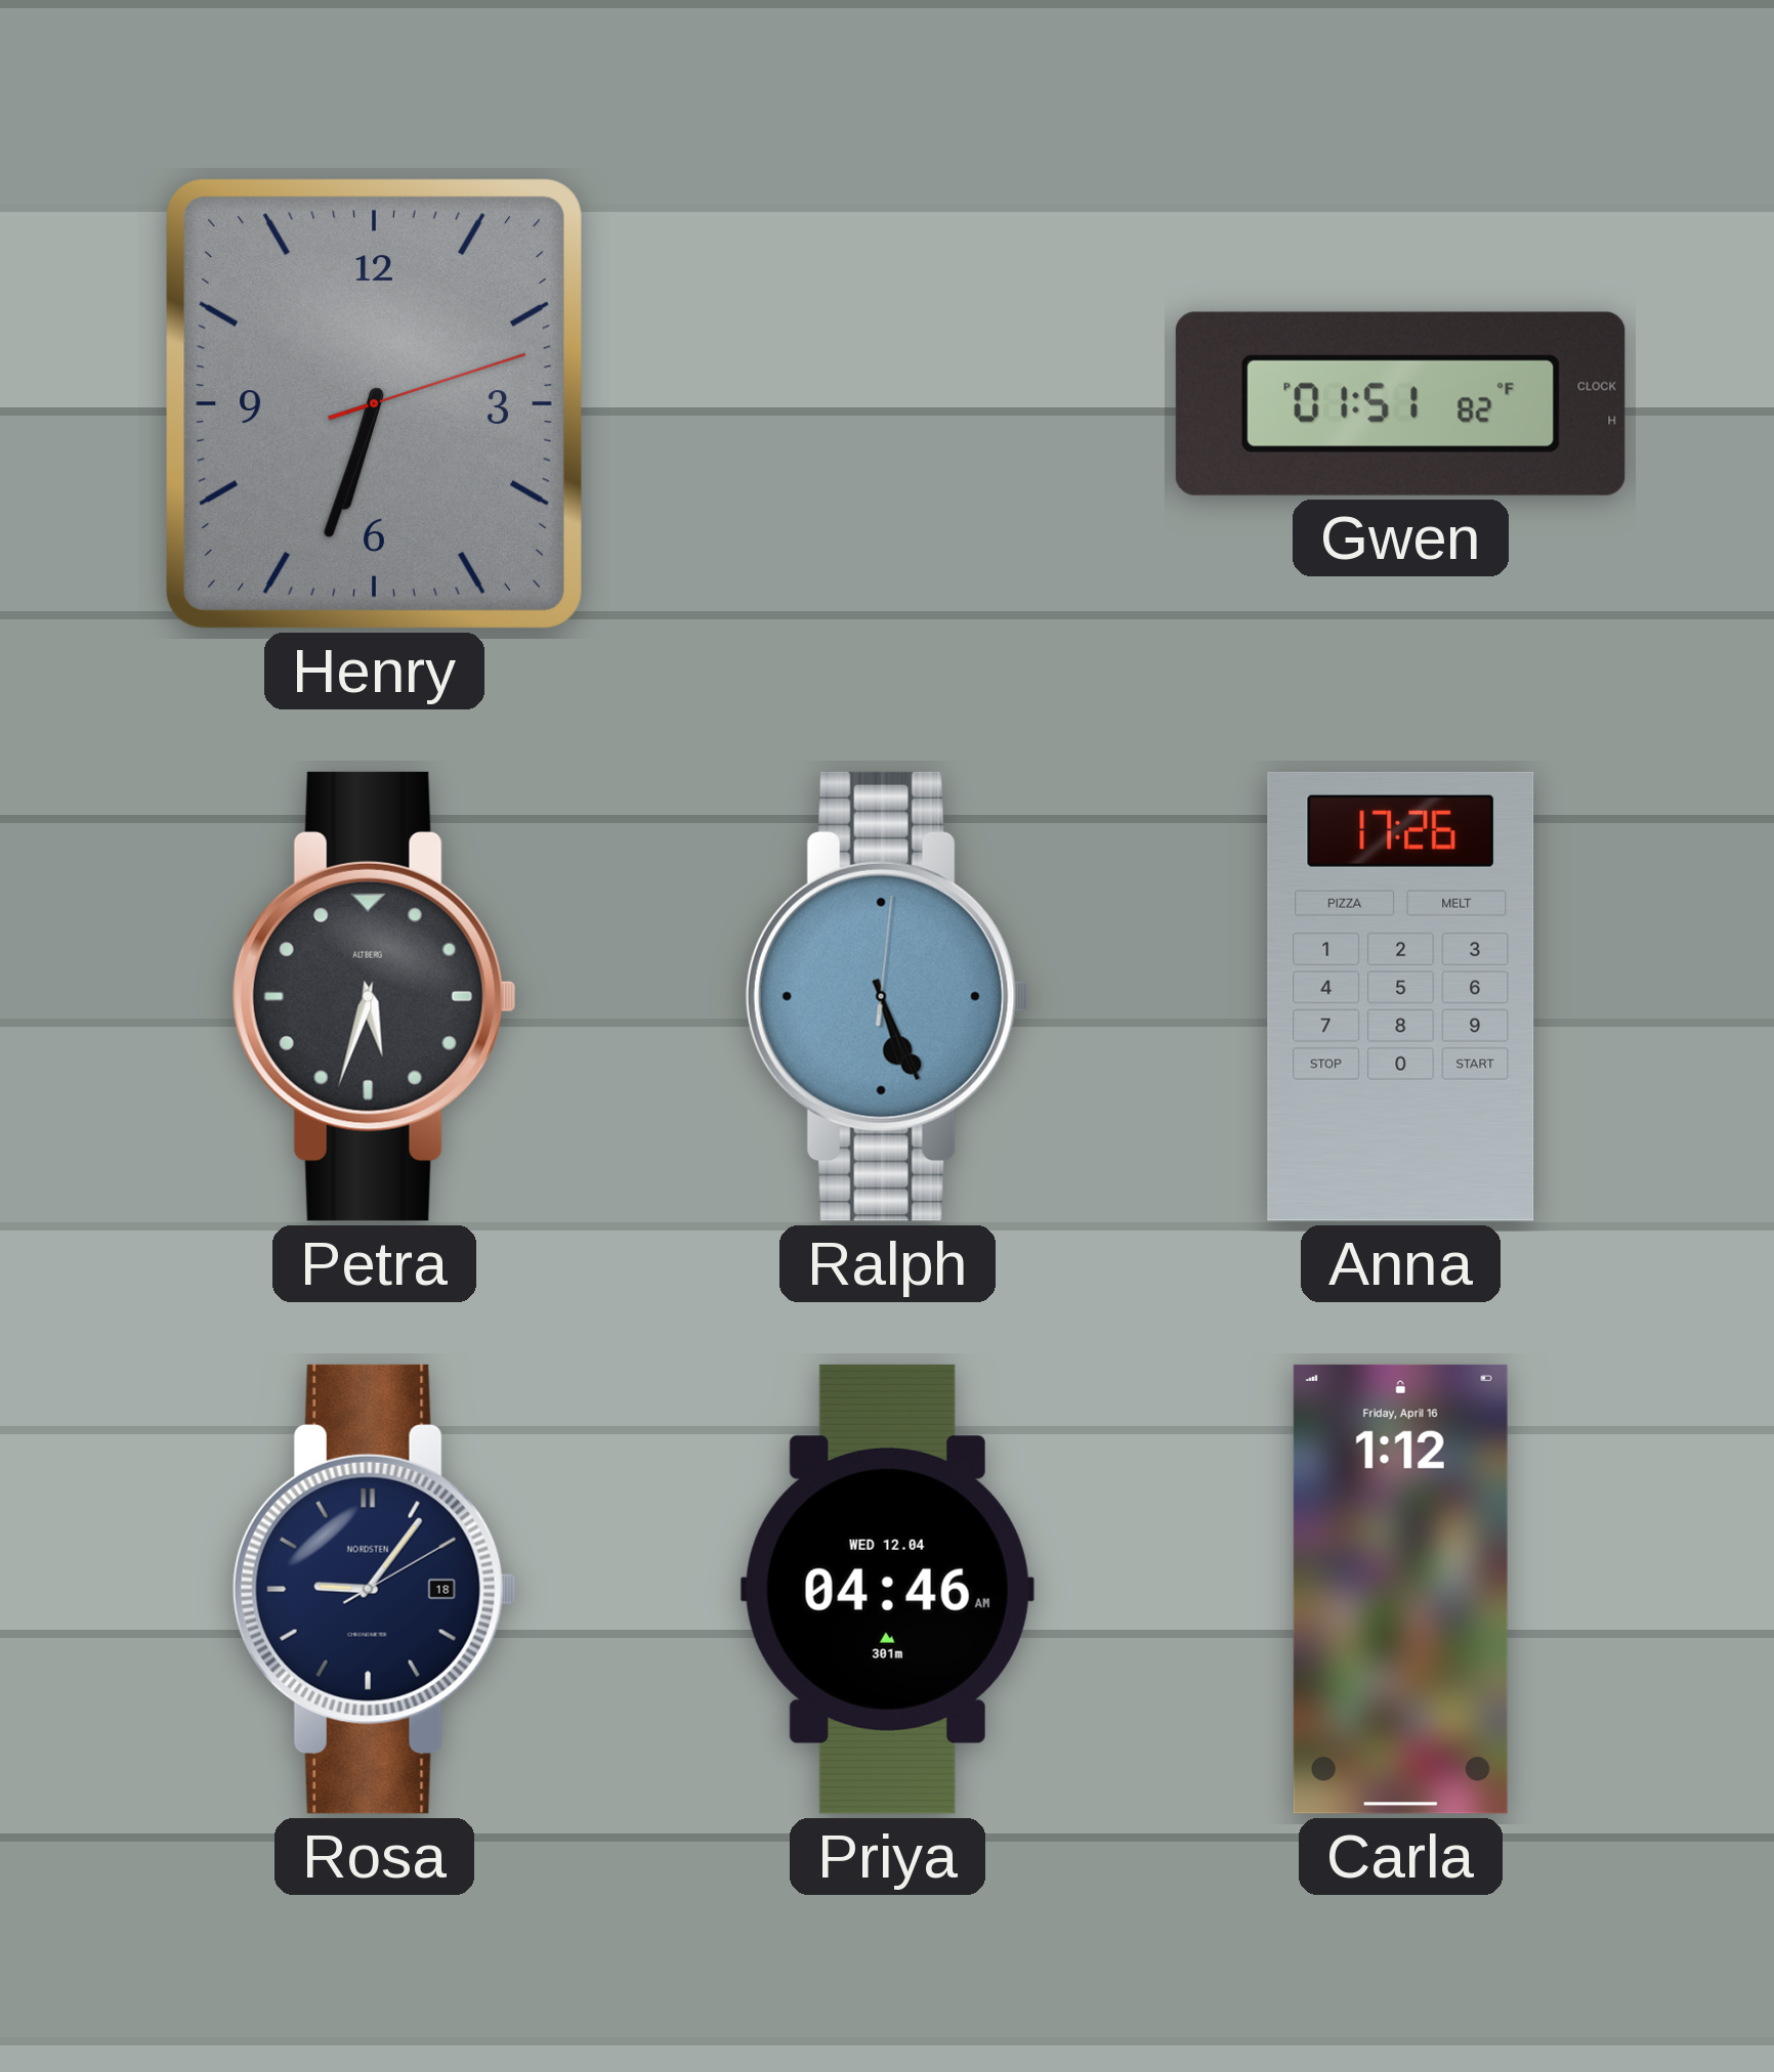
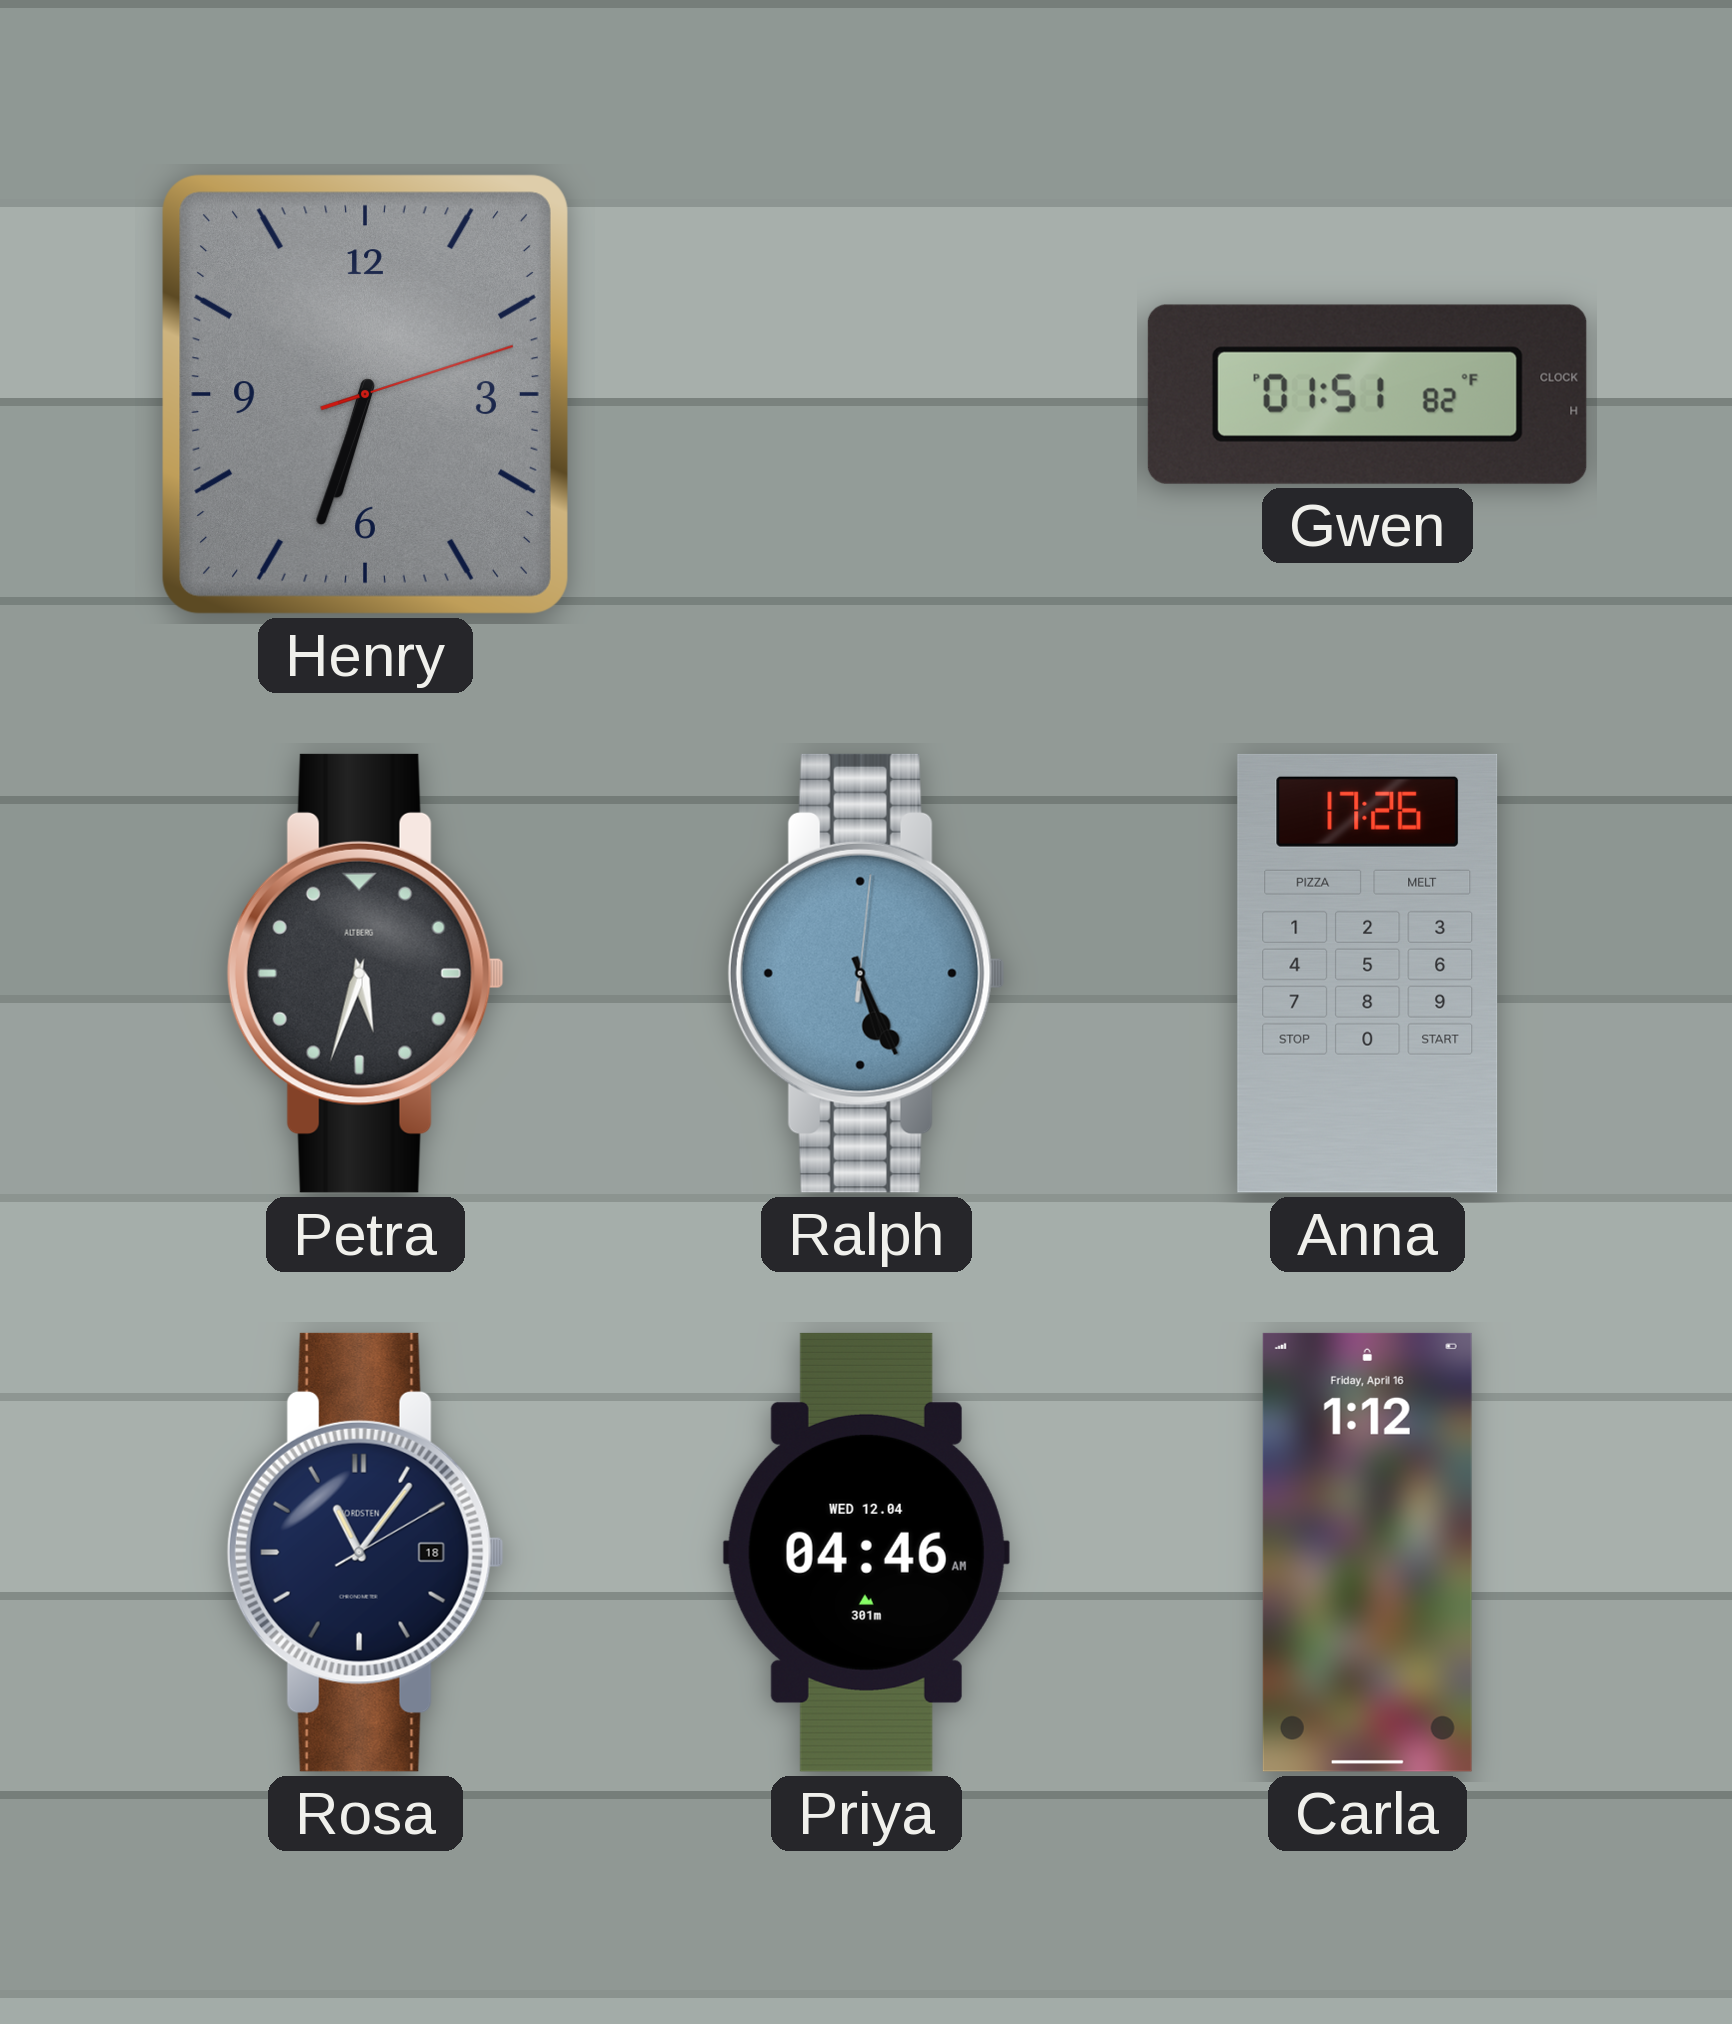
Rosa: 9:06 -> 11:06
